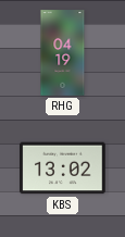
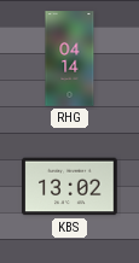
RHG: 04:19 -> 04:14
